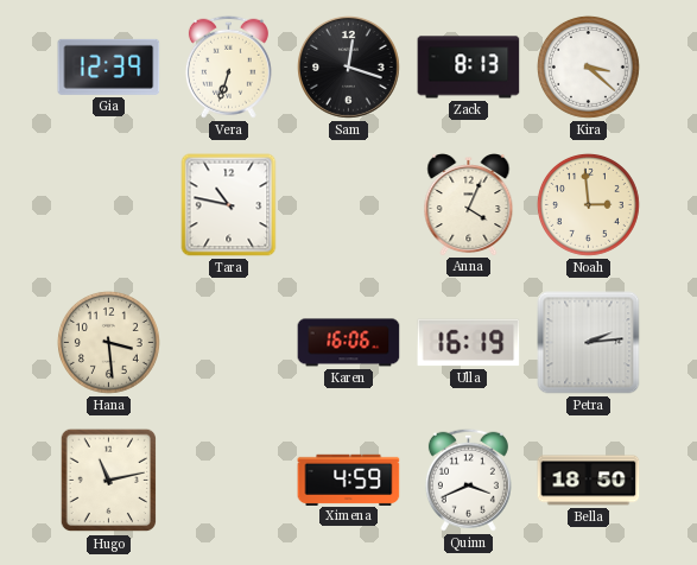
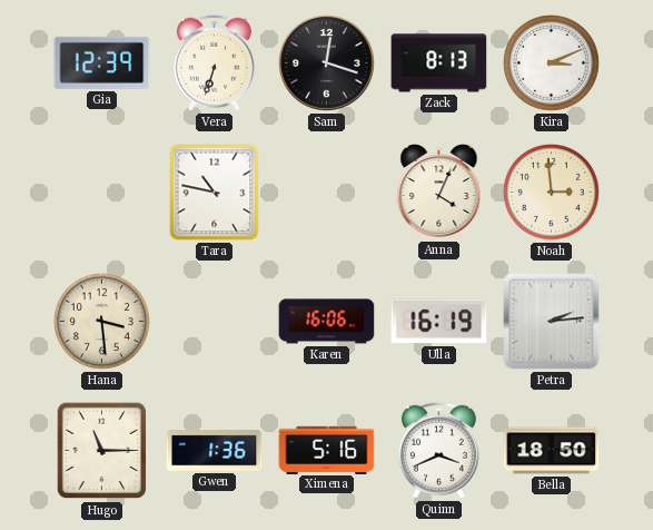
Kira: 3:22 -> 3:11
Hugo: 11:13 -> 11:15
Gwen: none -> 1:36
Ximena: 4:59 -> 5:16
